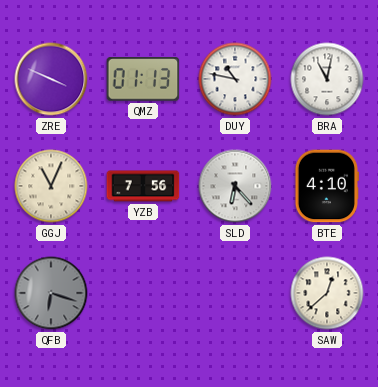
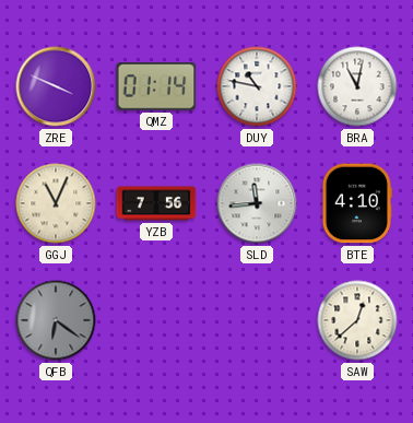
QMZ: 01:13 -> 01:14
SLD: 6:23 -> 11:44
QFB: 6:18 -> 6:21
